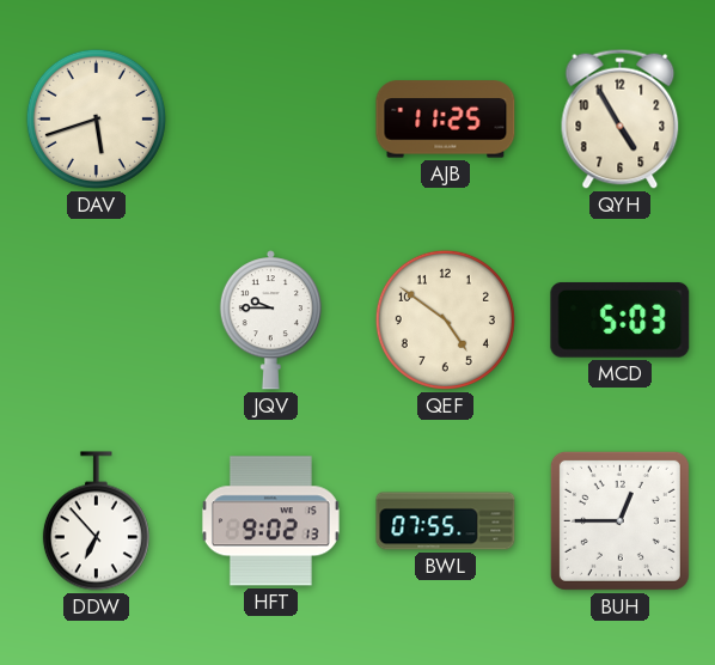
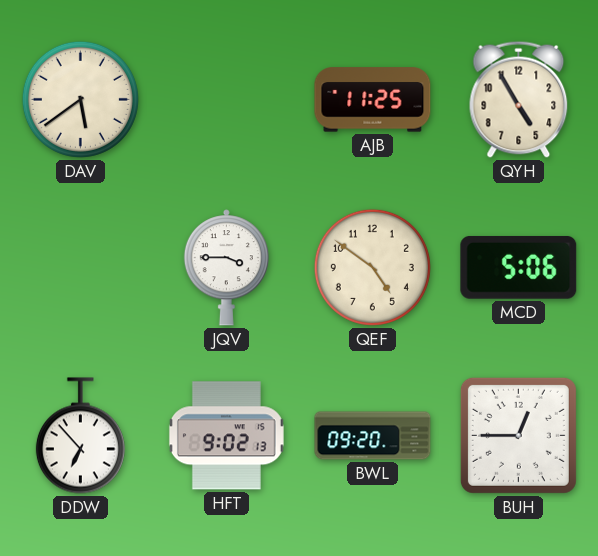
DAV: 5:42 -> 5:39
JQV: 9:45 -> 3:45
MCD: 5:03 -> 5:06
BWL: 07:55 -> 09:20
